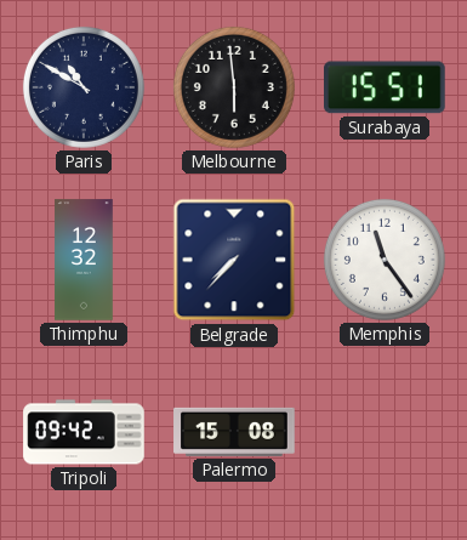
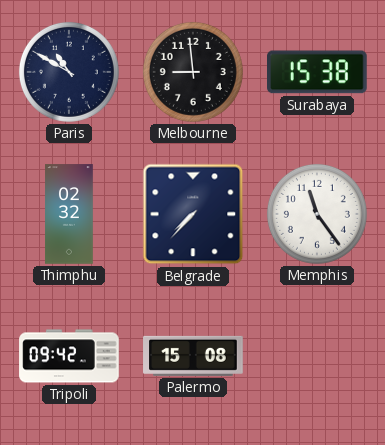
Melbourne: 5:59 -> 8:59
Surabaya: 15:51 -> 15:38
Thimphu: 12:32 -> 02:32
